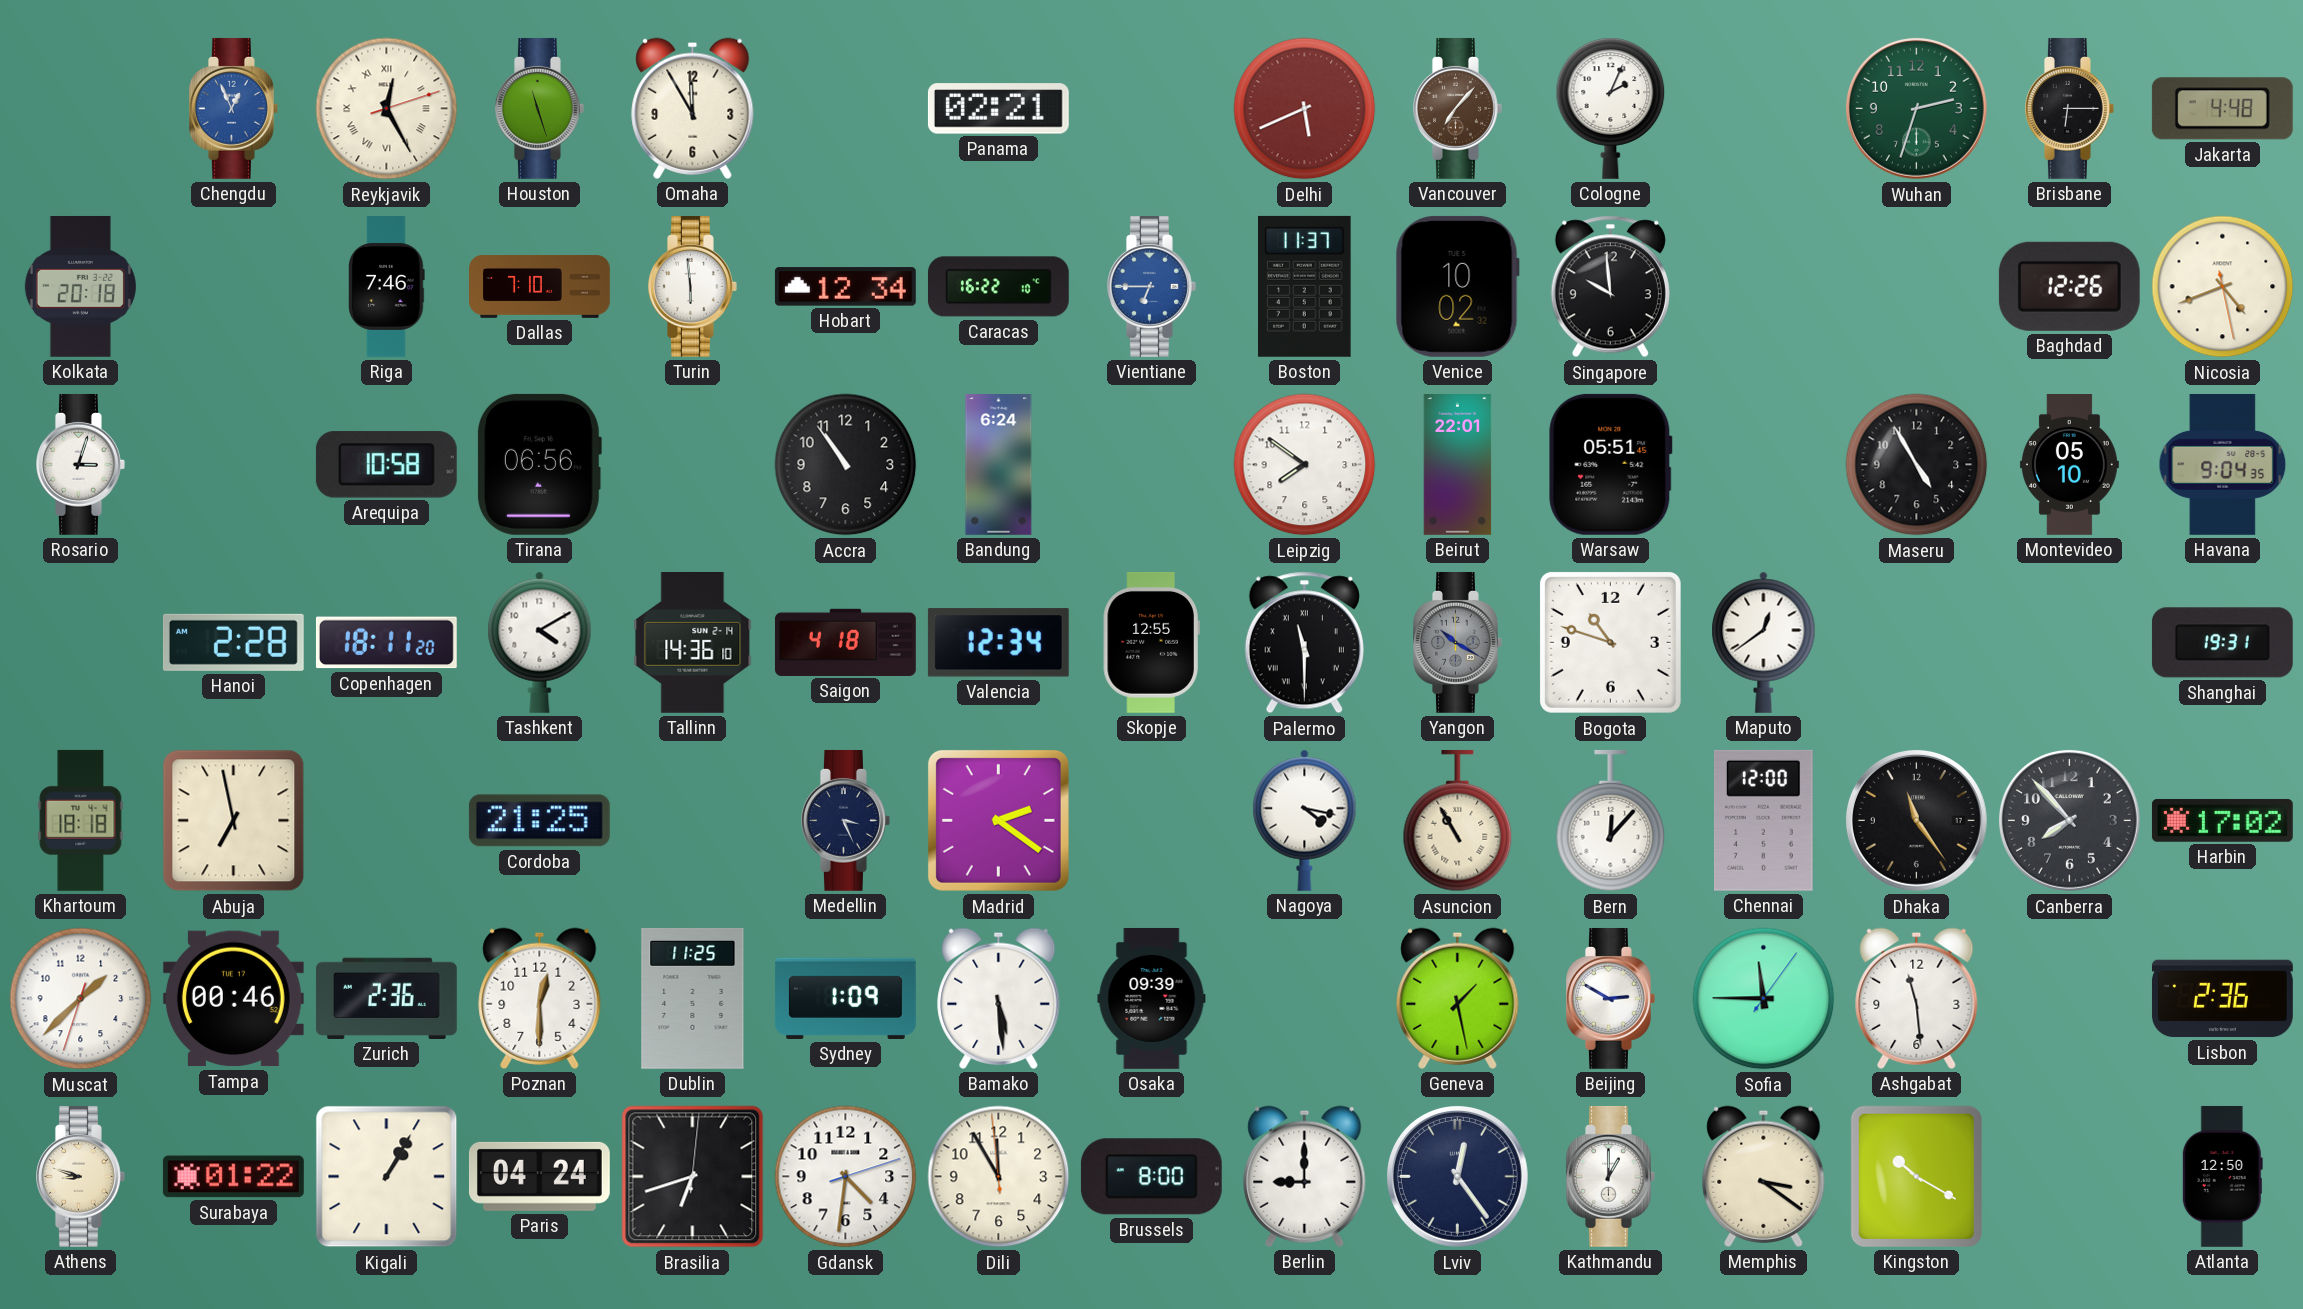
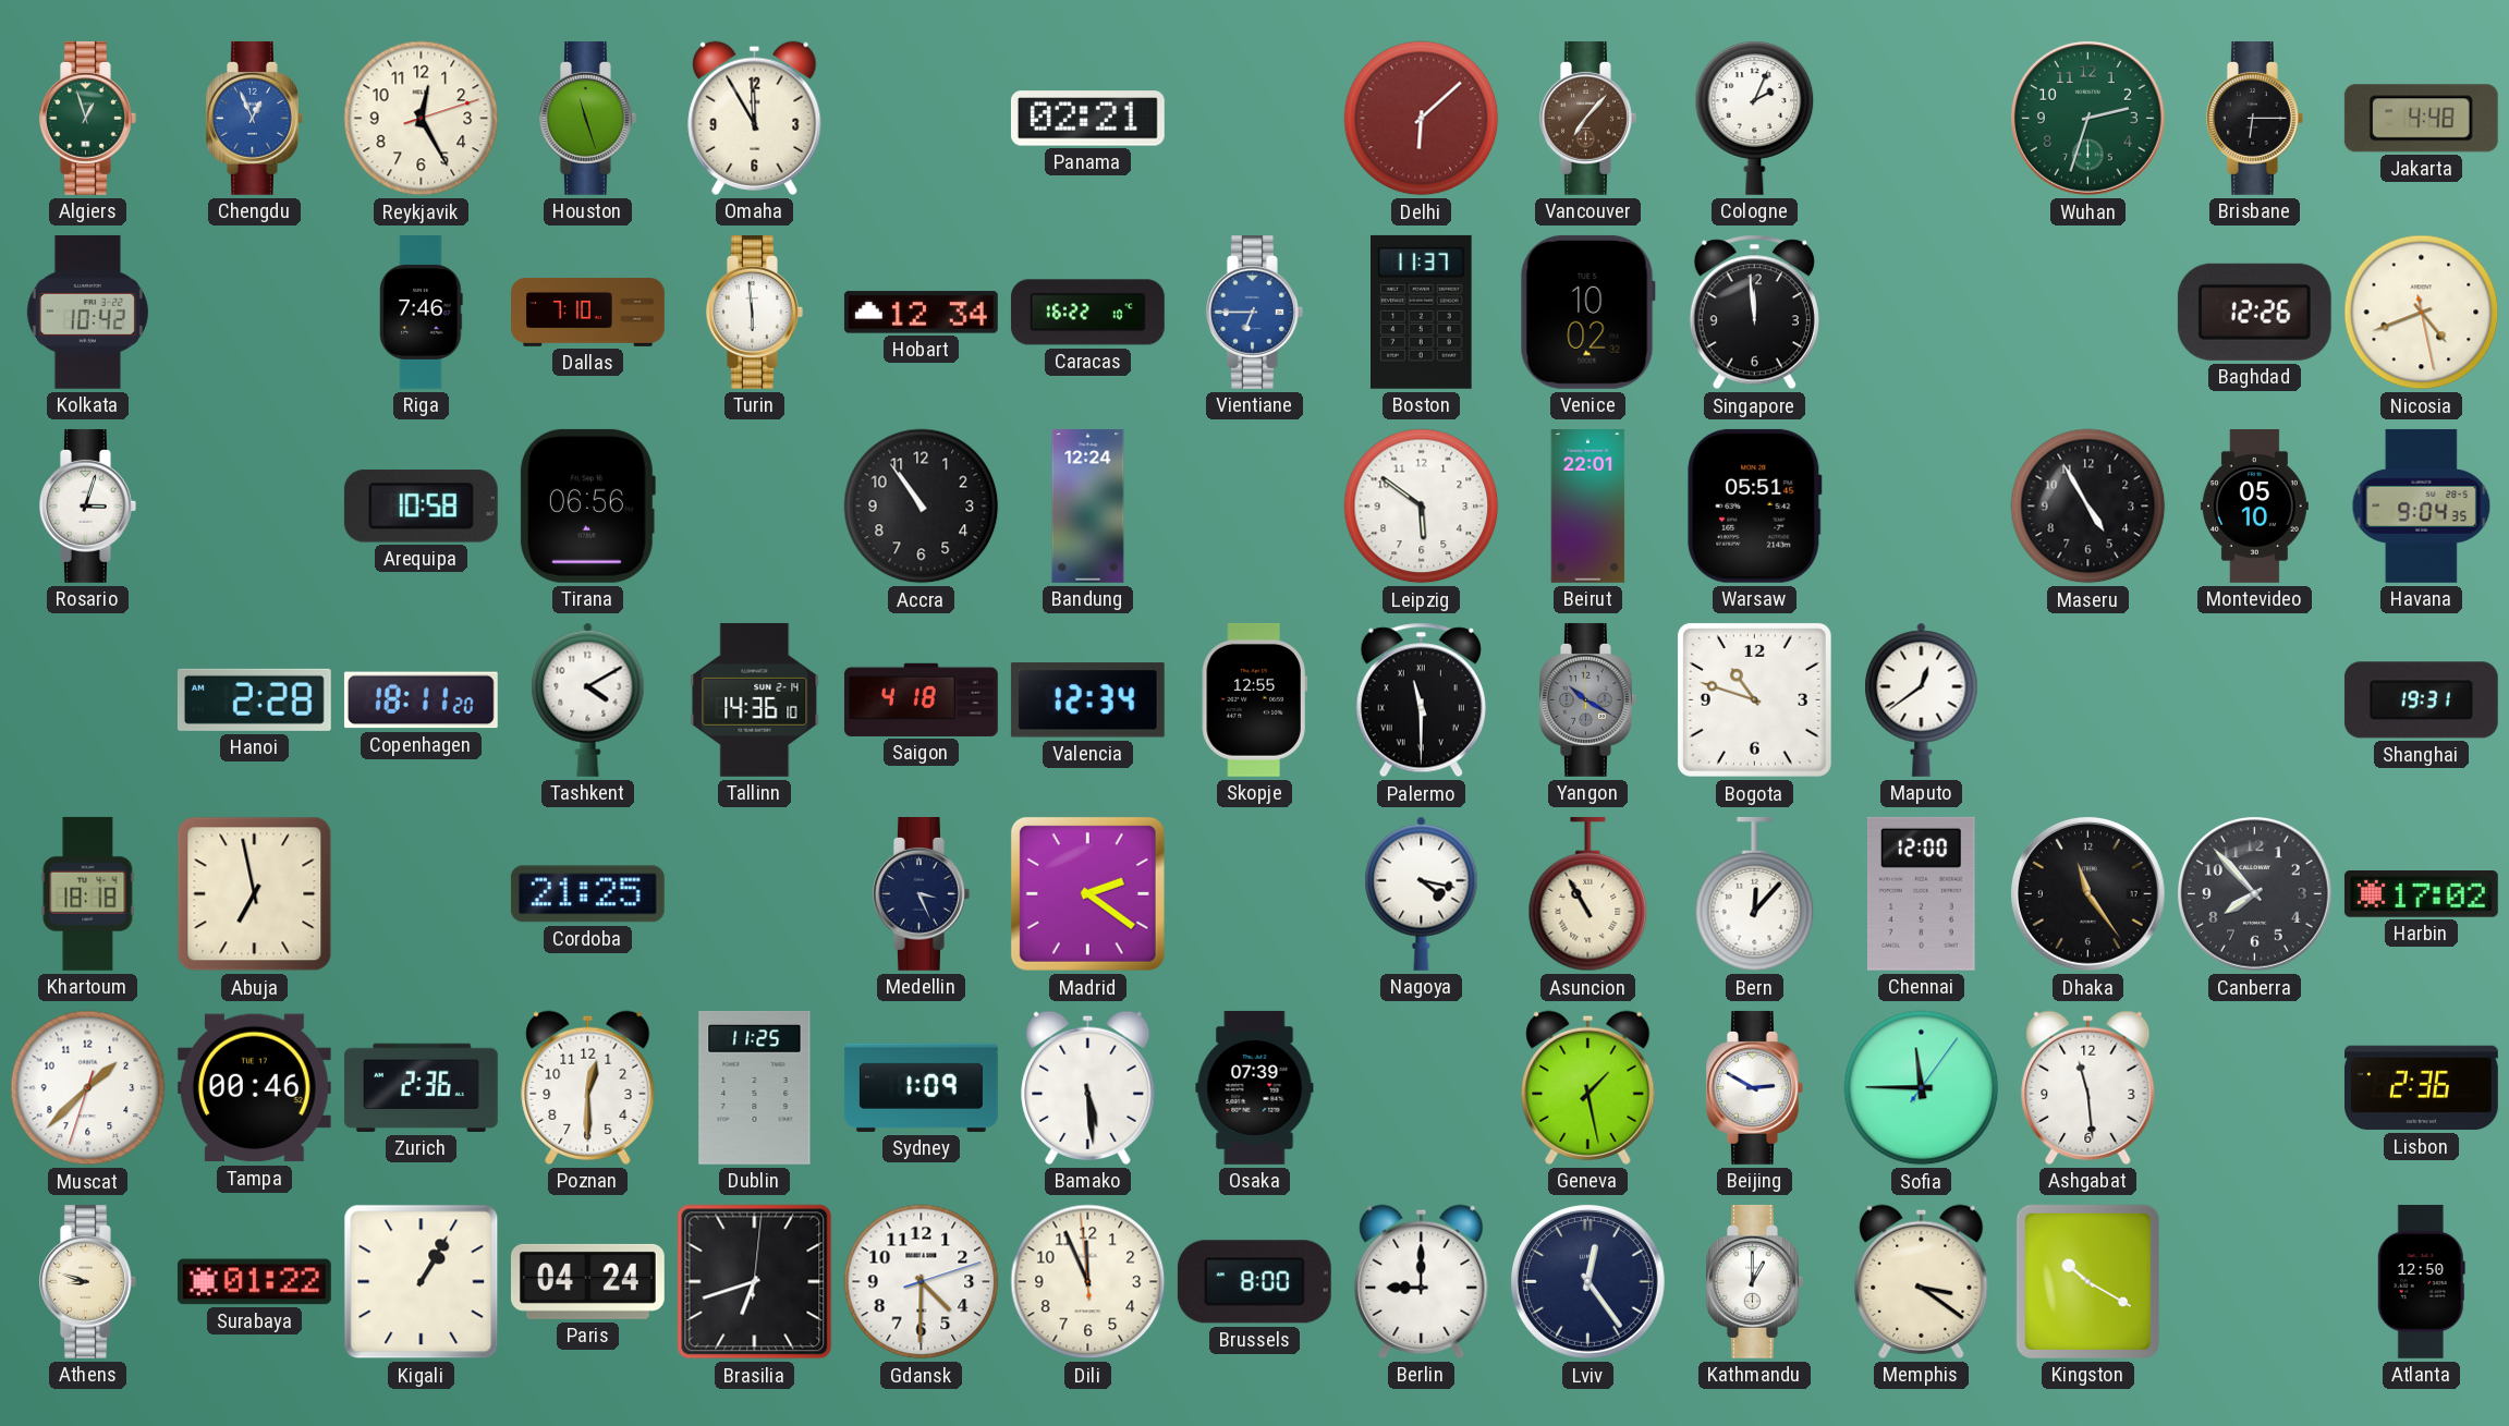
Algiers: none -> 12:57
Reykjavik numerals: Roman -> Arabic
Delhi: 5:41 -> 6:08
Kolkata: 20:18 -> 10:42
Singapore: 9:59 -> 11:59
Bandung: 6:24 -> 12:24
Leipzig: 7:51 -> 5:51
Osaka: 09:39 -> 07:39
Gdansk: 4:31 -> 4:30
Dili: 11:54 -> 11:55
